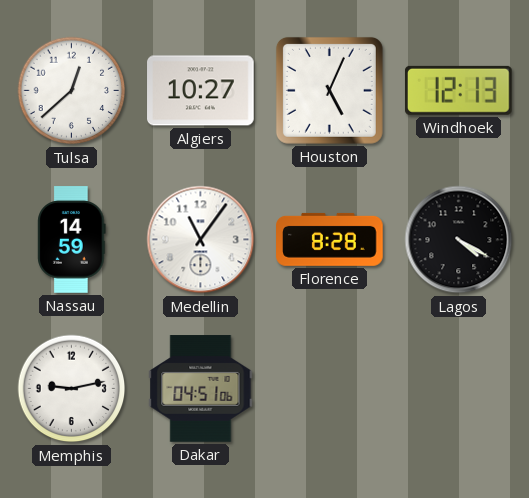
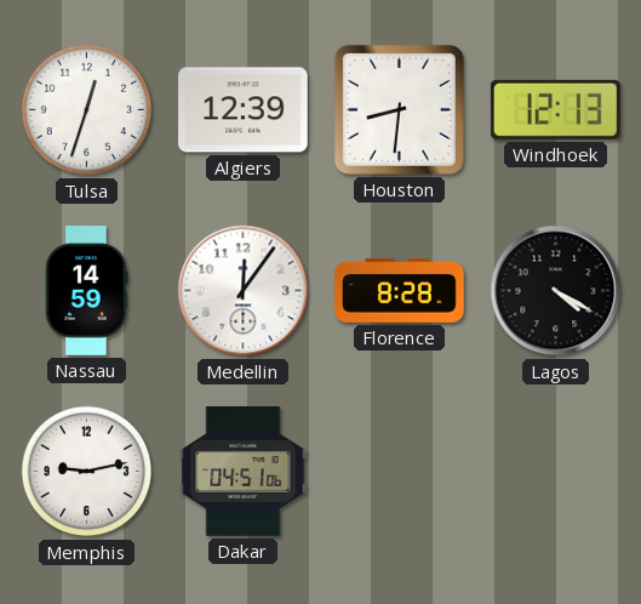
Tulsa: 12:38 -> 12:33
Algiers: 10:27 -> 12:39
Houston: 5:04 -> 8:31
Medellin: 11:06 -> 12:06
